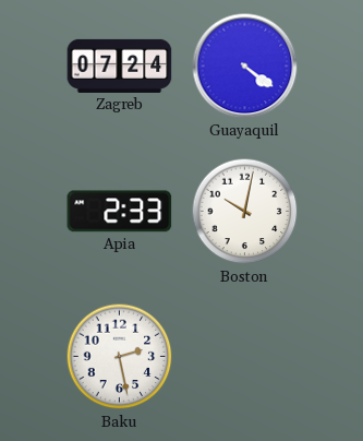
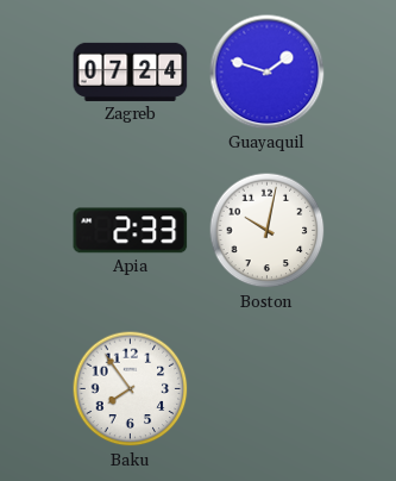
Guayaquil: 4:21 -> 1:48
Baku: 2:28 -> 7:54
